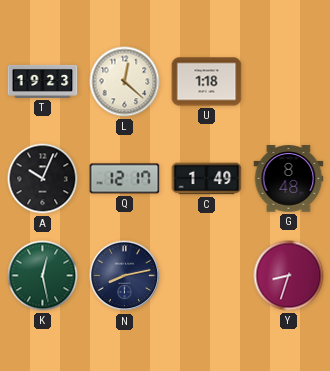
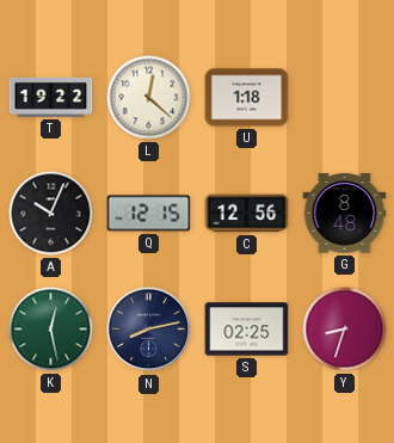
T: 19:23 -> 19:22
Q: 12:17 -> 12:15
C: 1:49 -> 12:56
S: none -> 02:25
